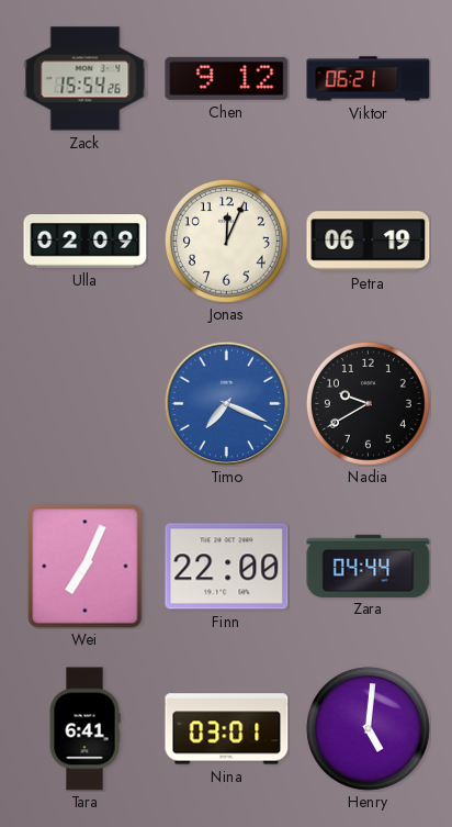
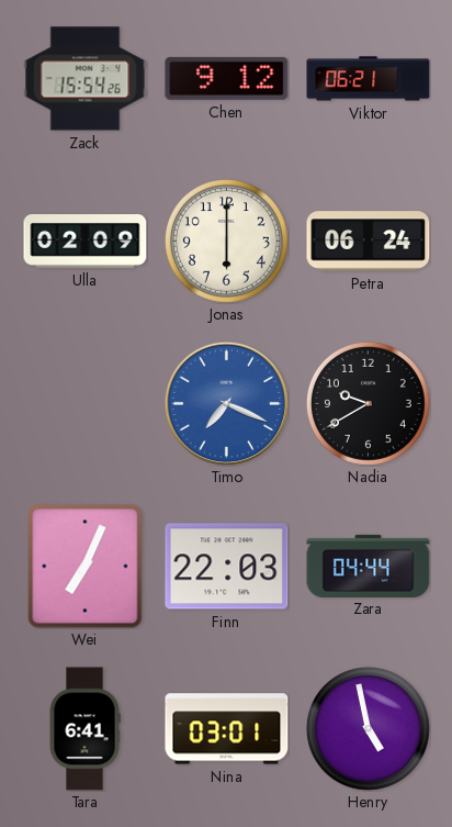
Jonas: 12:04 -> 6:00
Petra: 06:19 -> 06:24
Finn: 22:00 -> 22:03
Henry: 5:01 -> 4:58
